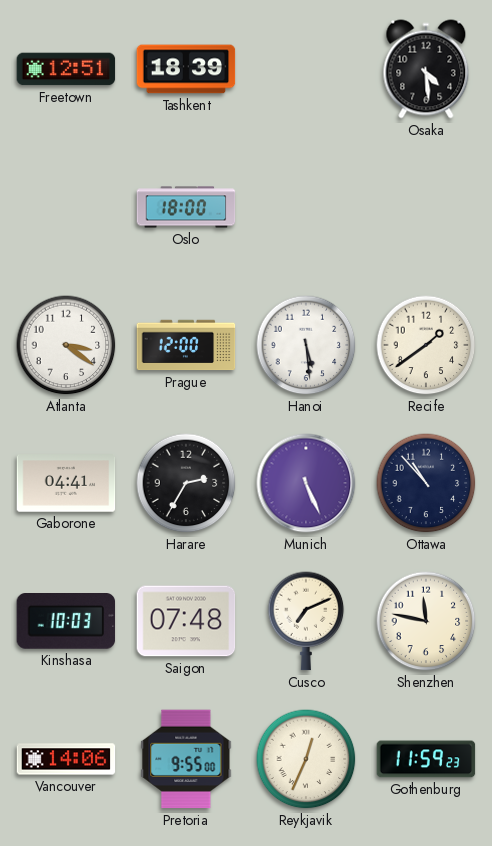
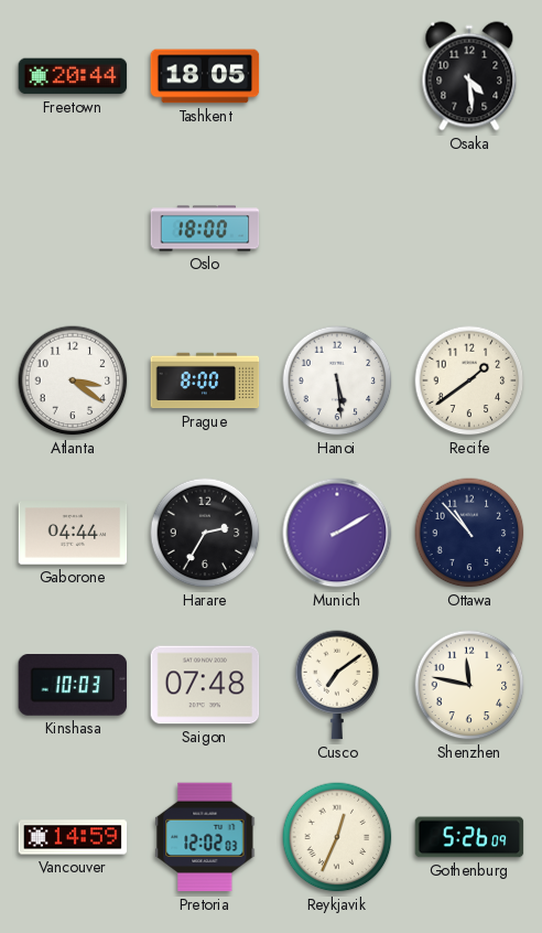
Freetown: 12:51 -> 20:44
Tashkent: 18:39 -> 18:05
Prague: 12:00 -> 8:00
Gaborone: 04:41 -> 04:44
Munich: 5:26 -> 2:10
Cusco: 7:11 -> 7:09
Vancouver: 14:06 -> 14:59
Pretoria: 9:55 -> 12:02
Gothenburg: 11:59 -> 5:26
